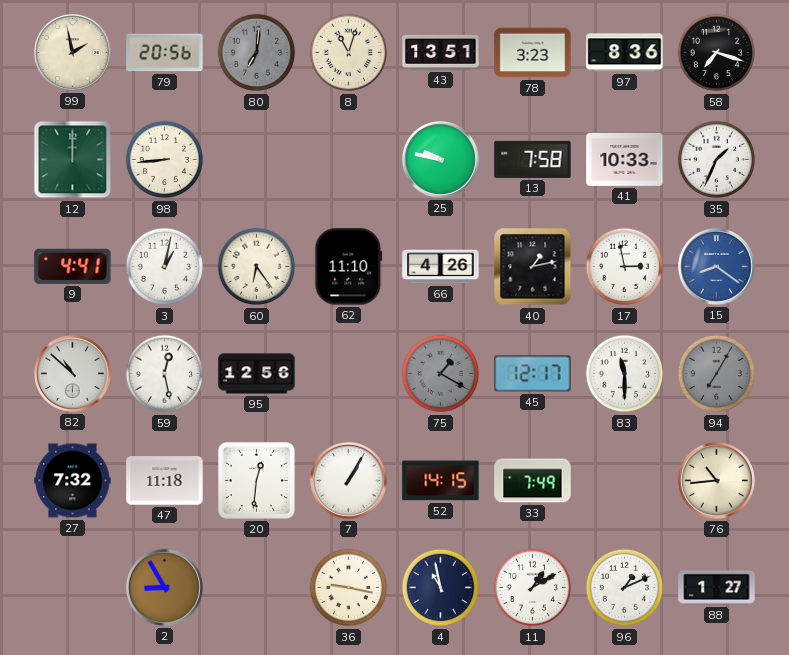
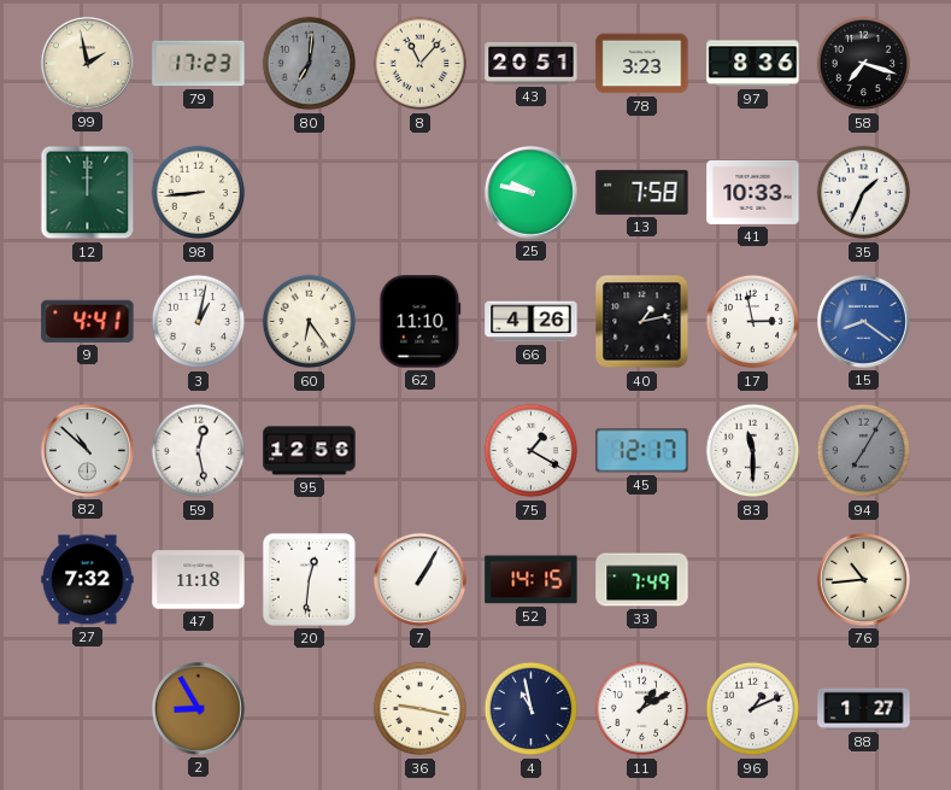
79: 20:56 -> 17:23
8: 11:03 -> 11:07
43: 13:51 -> 20:51
75 dial: grey -> white
